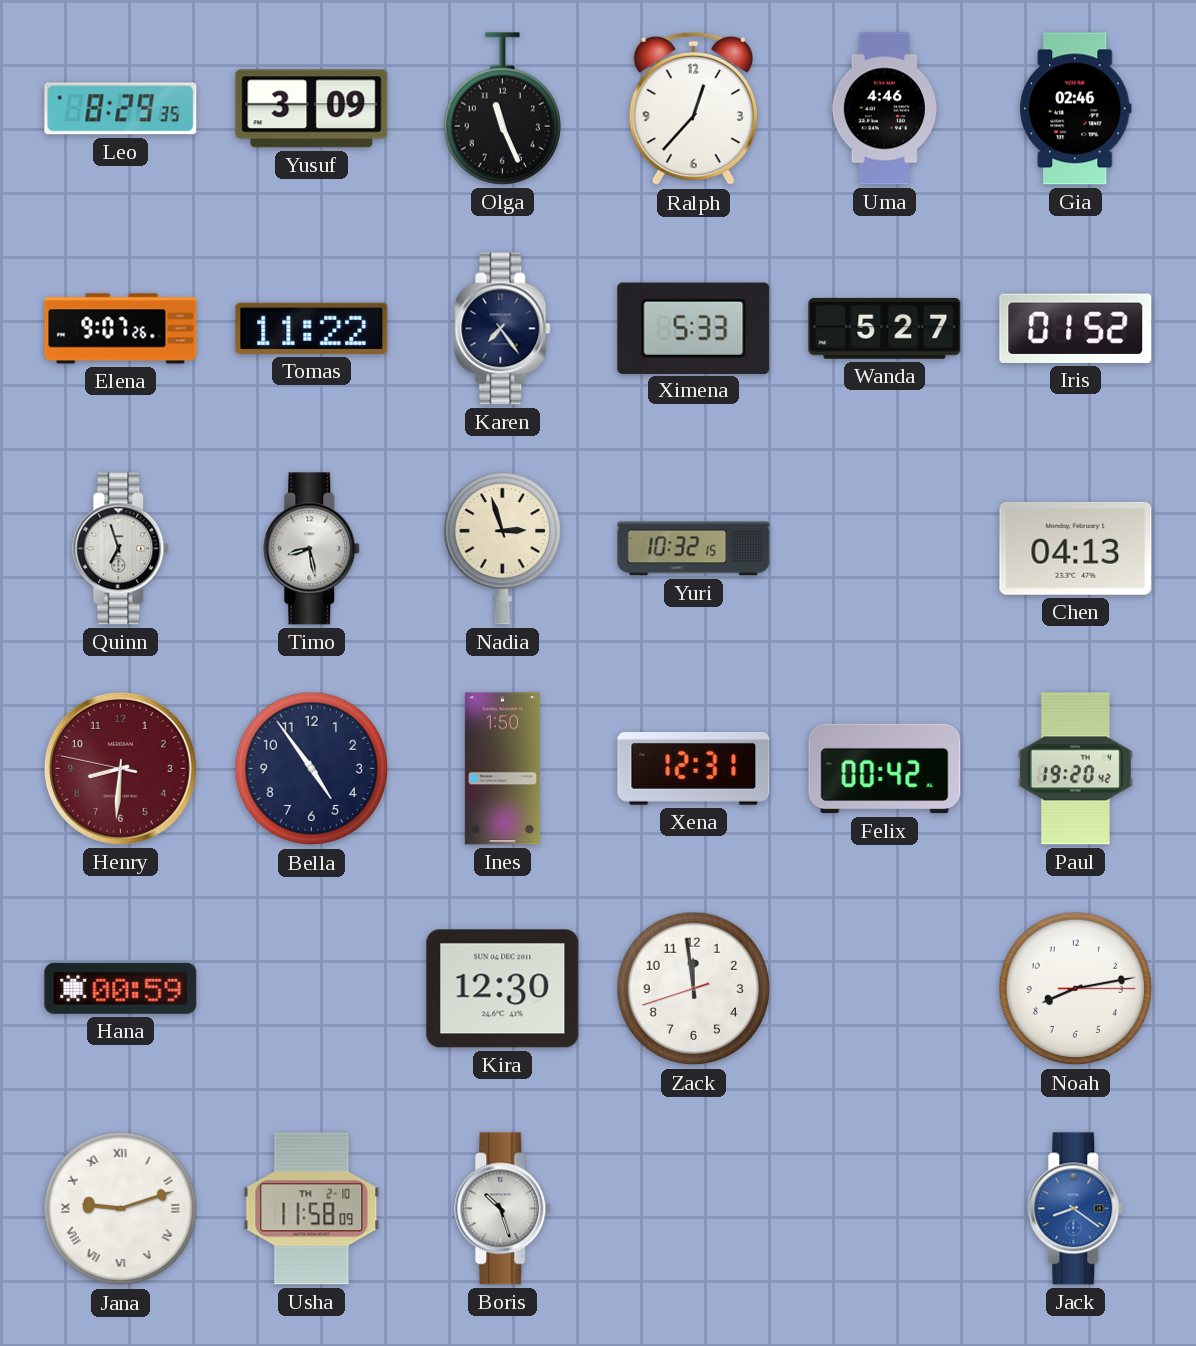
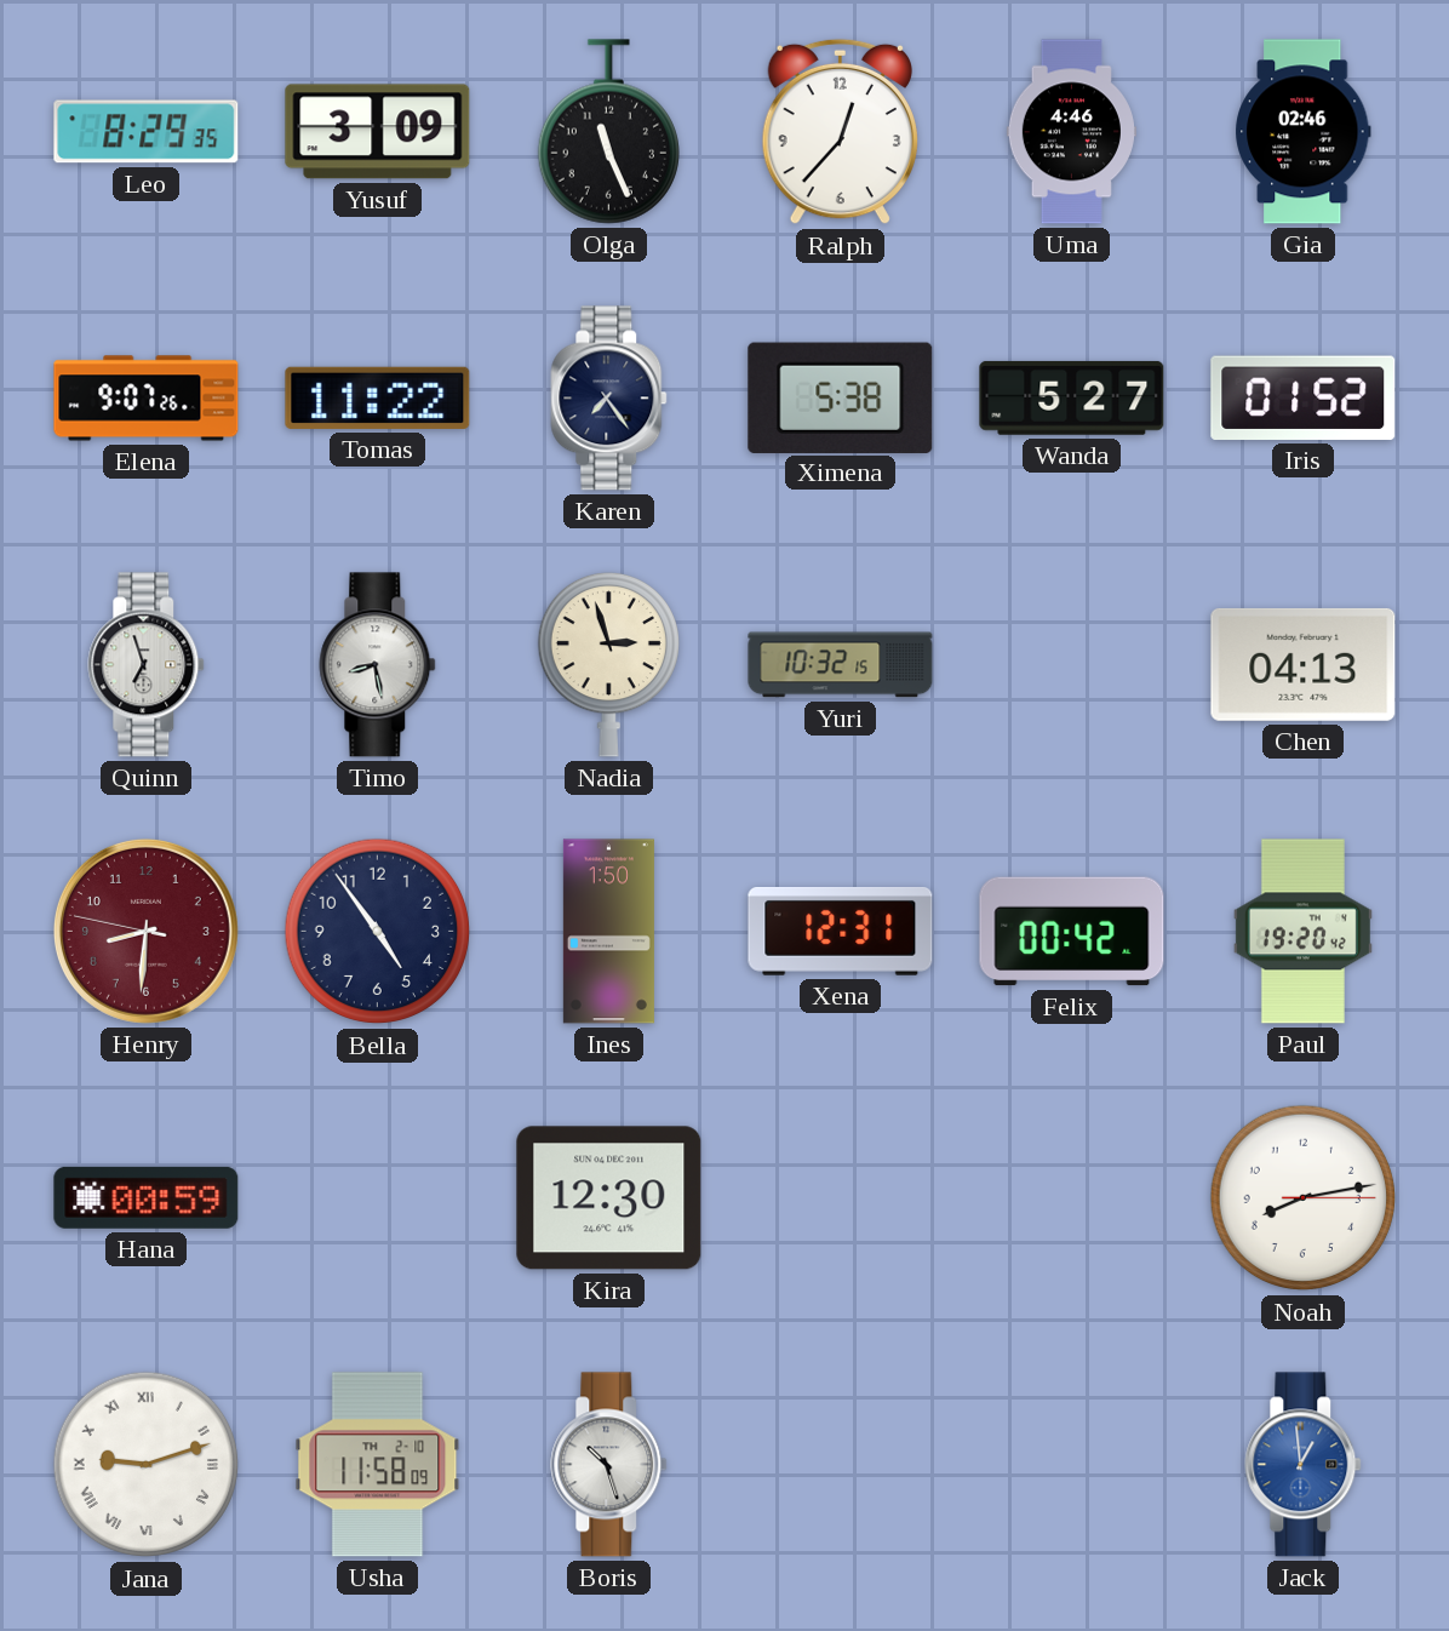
Ximena: 5:33 -> 5:38
Zack: 11:58 -> none
Jack: 8:21 -> 12:59
